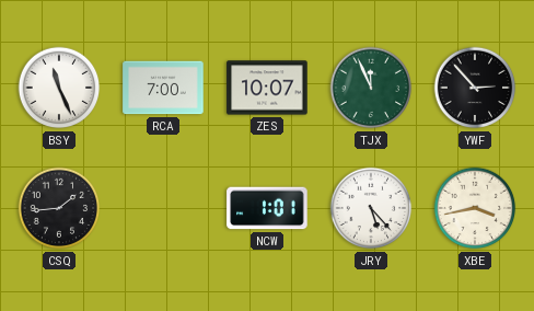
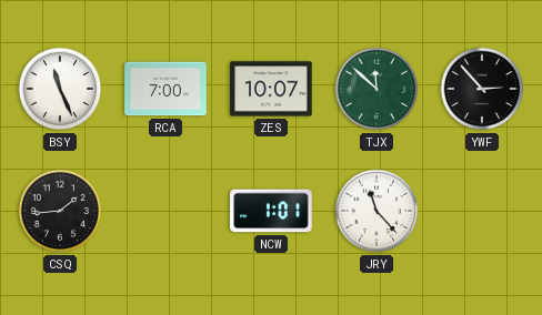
TJX: 11:56 -> 11:52
JRY: 5:23 -> 11:23
XBE: 3:43 -> none
